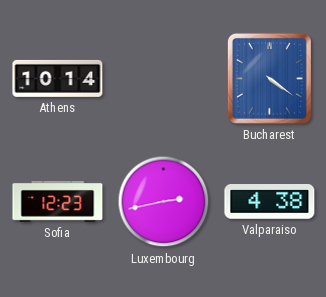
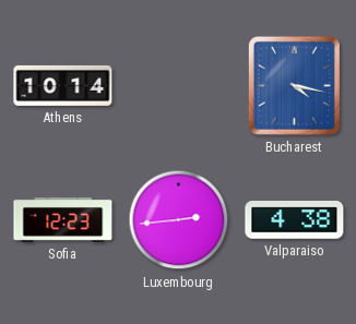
Bucharest: 4:21 -> 4:17
Luxembourg: 2:43 -> 2:44
